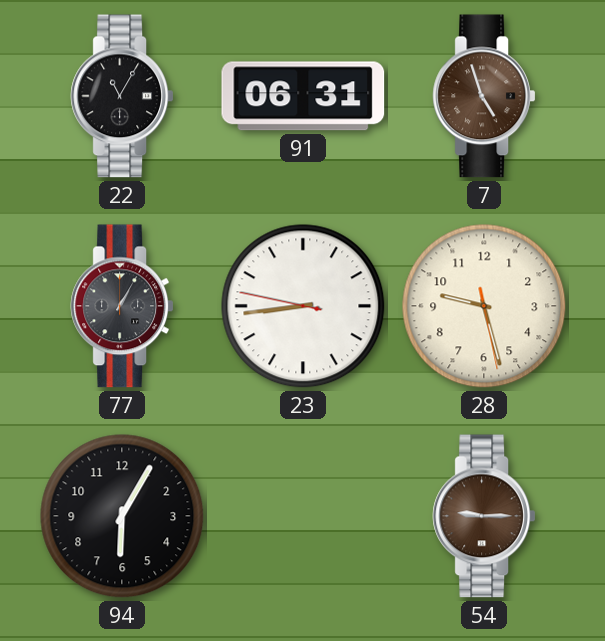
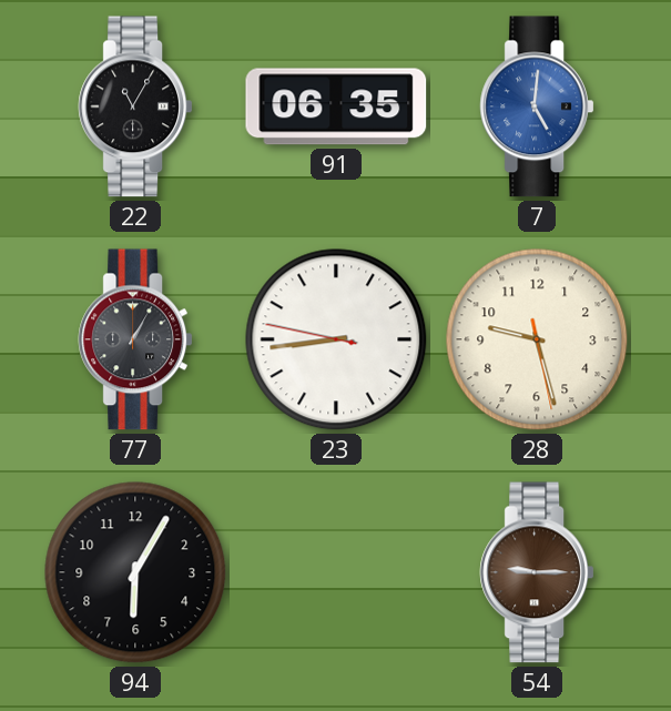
91: 06:31 -> 06:35
7: 4:57 -> 5:01
7 dial: brown -> blue
